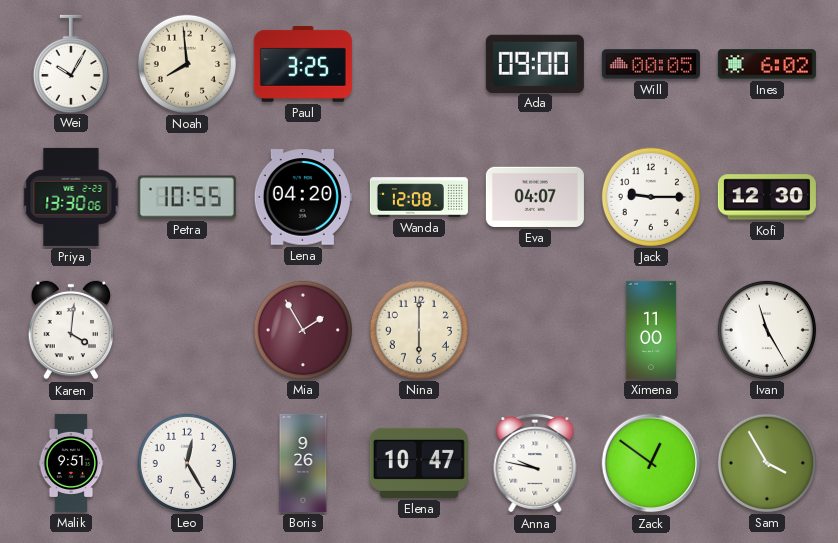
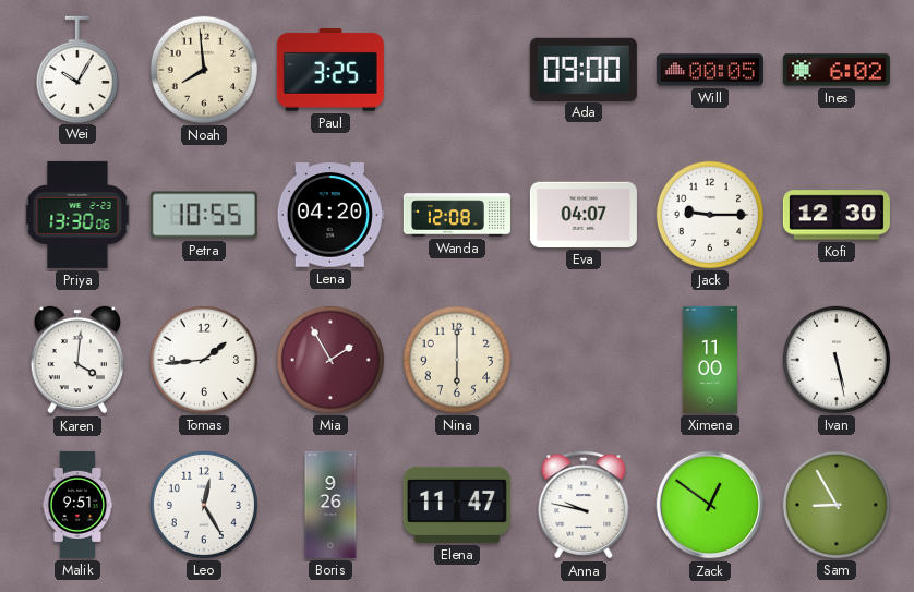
Tomas: none -> 1:44
Ivan: 11:25 -> 5:28
Elena: 10:47 -> 11:47
Sam: 3:55 -> 8:55
